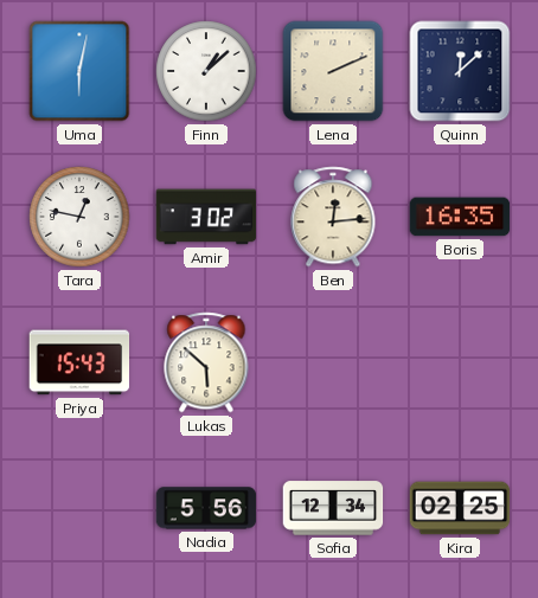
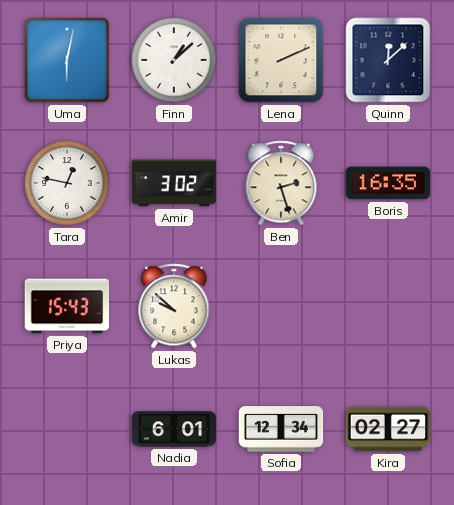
Ben: 12:14 -> 2:27
Lukas: 5:52 -> 9:52
Nadia: 5:56 -> 6:01
Kira: 02:25 -> 02:27
